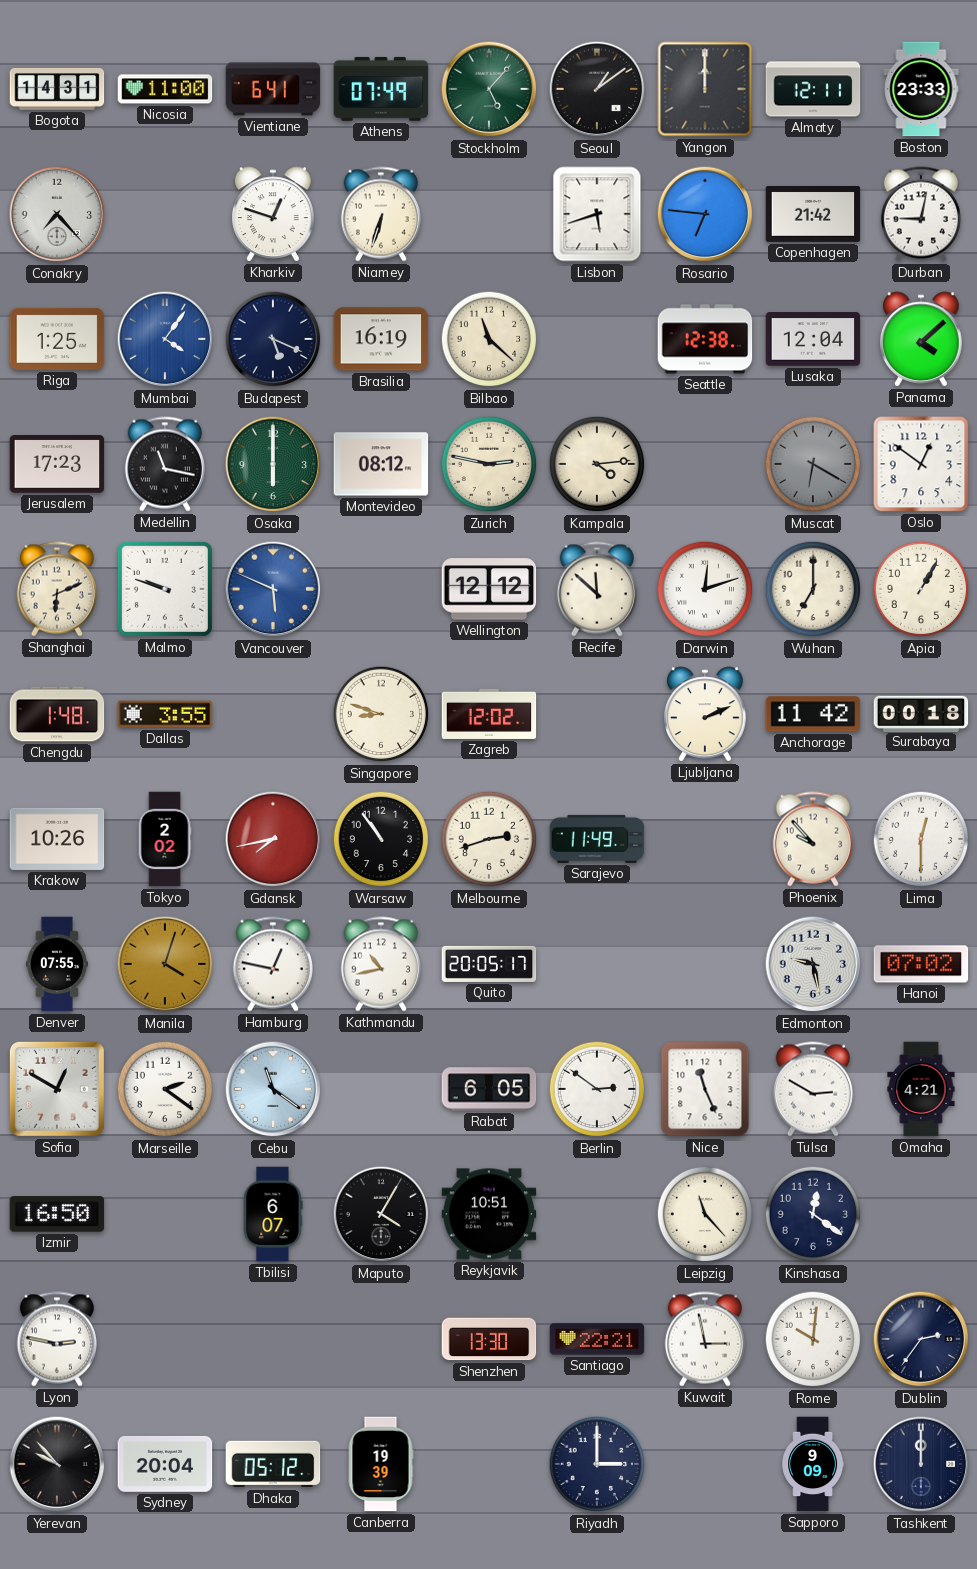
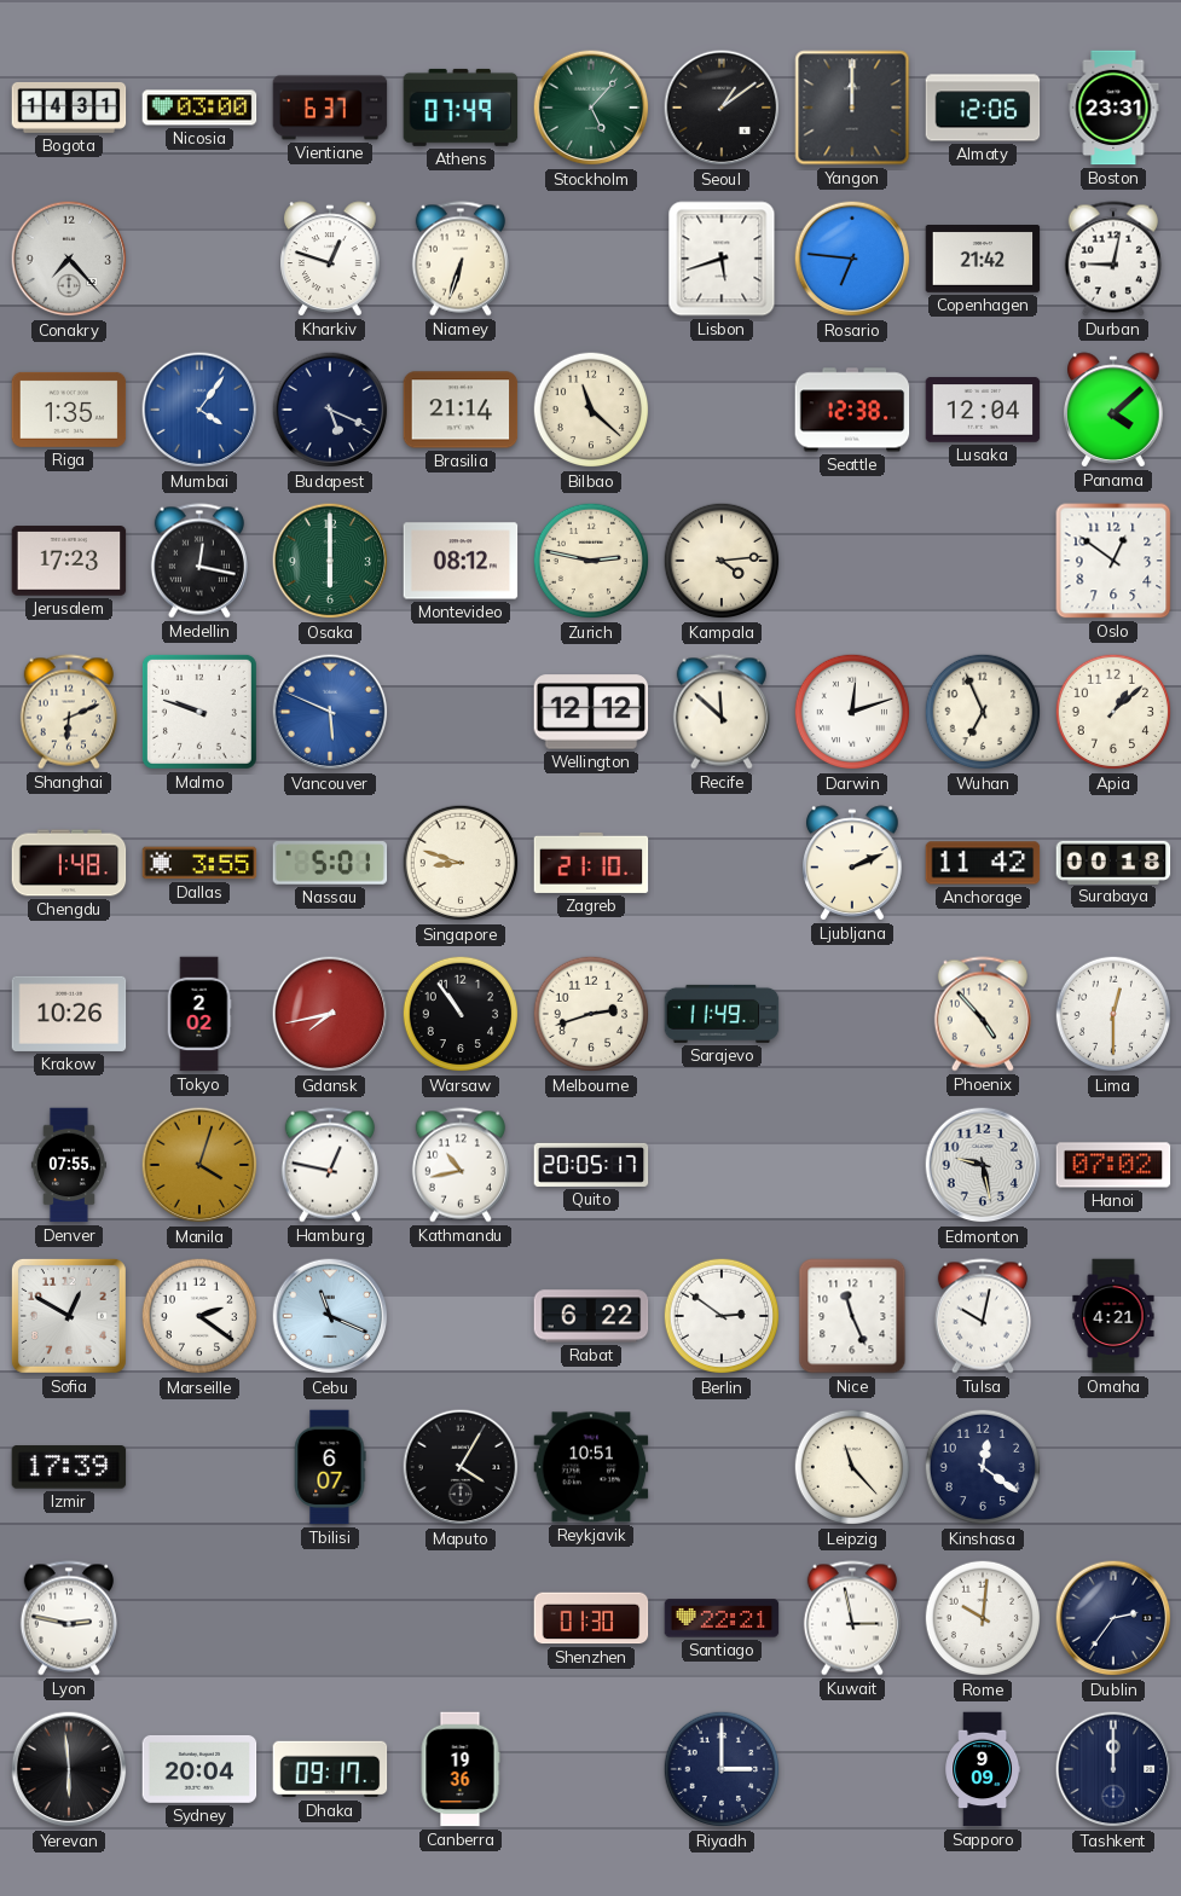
Nicosia: 11:00 -> 03:00
Vientiane: 6:41 -> 6:37
Almaty: 12:11 -> 12:06
Boston: 23:33 -> 23:31
Riga: 1:25 -> 1:35
Brasilia: 16:19 -> 21:14
Medellin: 11:17 -> 12:17
Muscat: 6:20 -> none
Wuhan: 7:00 -> 6:56
Apia: 1:05 -> 1:08
Nassau: none -> 5:01
Zagreb: 12:02 -> 21:10
Phoenix: 9:53 -> 4:53
Cebu: 11:21 -> 11:19
Rabat: 6:05 -> 6:22
Tulsa: 2:50 -> 10:02
Izmir: 16:50 -> 17:39
Shenzhen: 13:30 -> 01:30
Yerevan: 9:53 -> 5:59
Dhaka: 05:12 -> 09:17
Canberra: 19:39 -> 19:36
